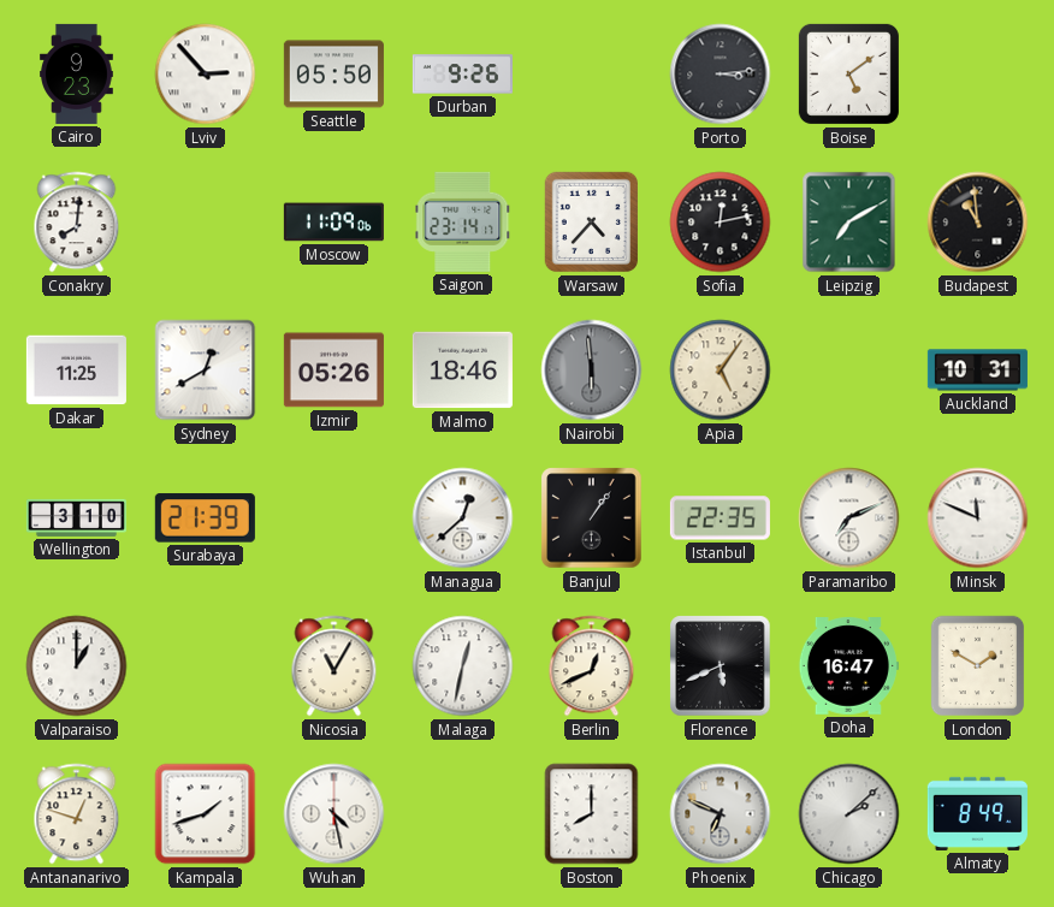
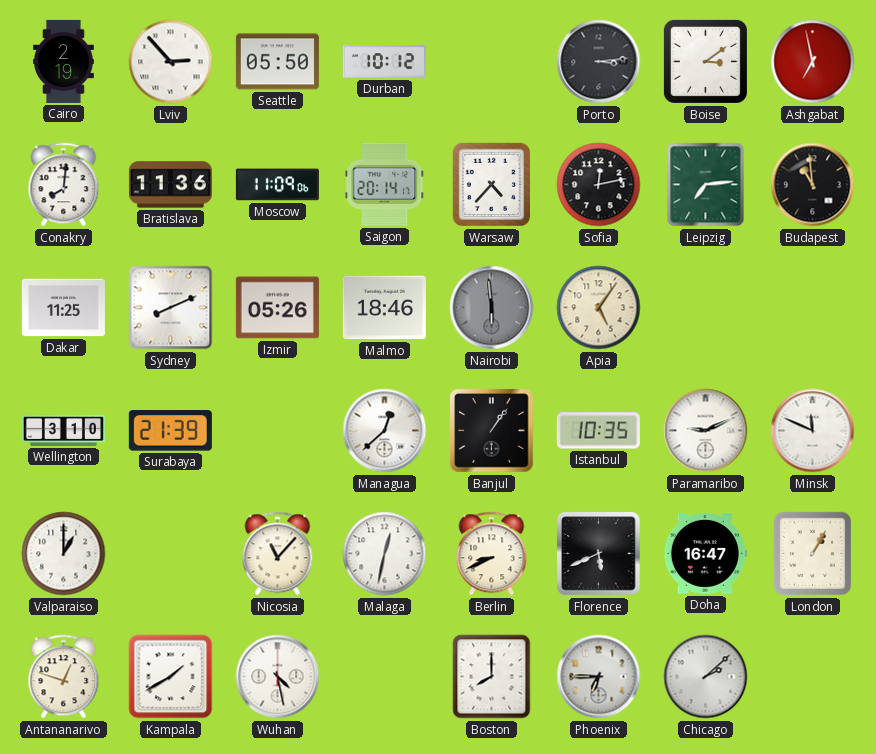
Cairo: 9:23 -> 2:19
Durban: 9:26 -> 10:12
Boise: 5:09 -> 3:09
Ashgabat: none -> 6:58
Bratislava: none -> 11:36
Saigon: 23:14 -> 20:14
Leipzig: 7:10 -> 7:14
Sydney: 12:40 -> 8:11
Auckland: 10:31 -> none
Istanbul: 22:35 -> 10:35
Paramaribo: 7:11 -> 9:11
Nicosia: 11:05 -> 11:07
Berlin: 12:41 -> 8:41
London: 1:50 -> 1:05
Kampala: 1:42 -> 1:40
Phoenix: 6:49 -> 6:45
Almaty: 8:49 -> none
